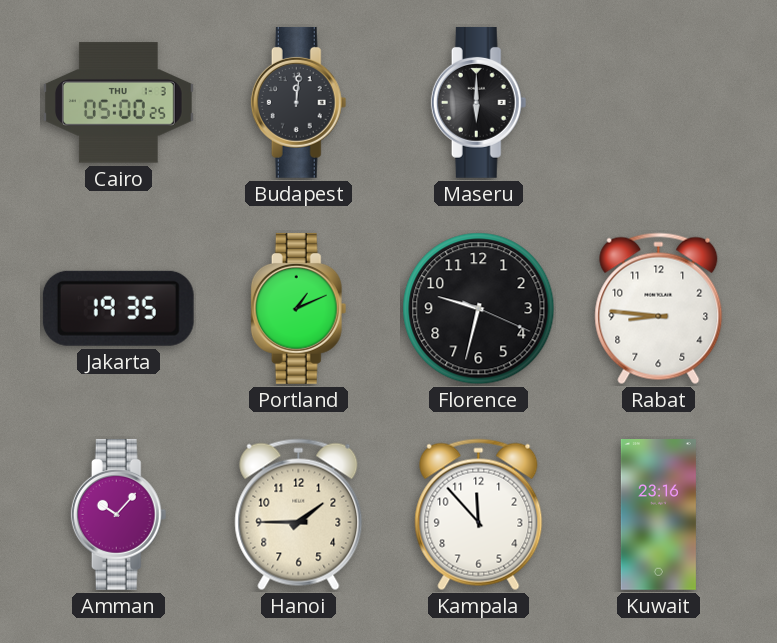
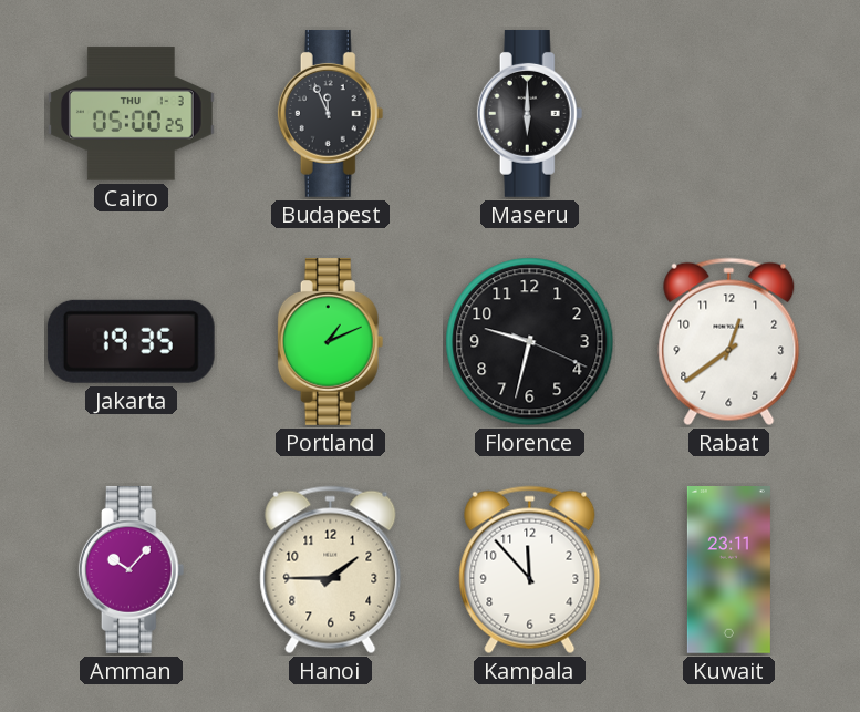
Budapest: 12:01 -> 11:56
Rabat: 8:46 -> 12:39
Kuwait: 23:16 -> 23:11
